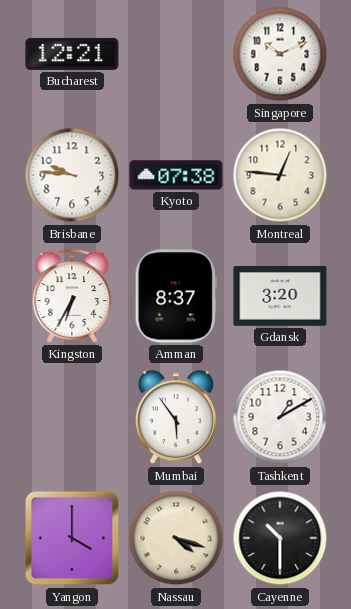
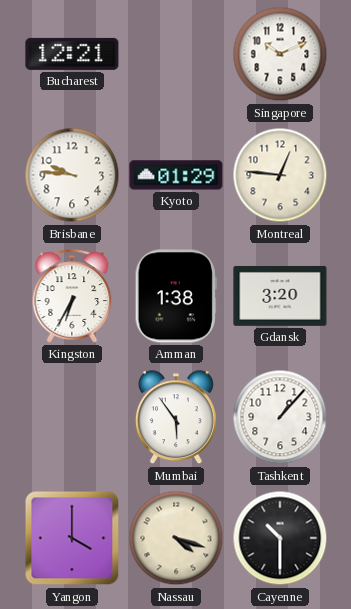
Kyoto: 07:38 -> 01:29
Amman: 8:37 -> 1:38
Tashkent: 1:10 -> 1:07
